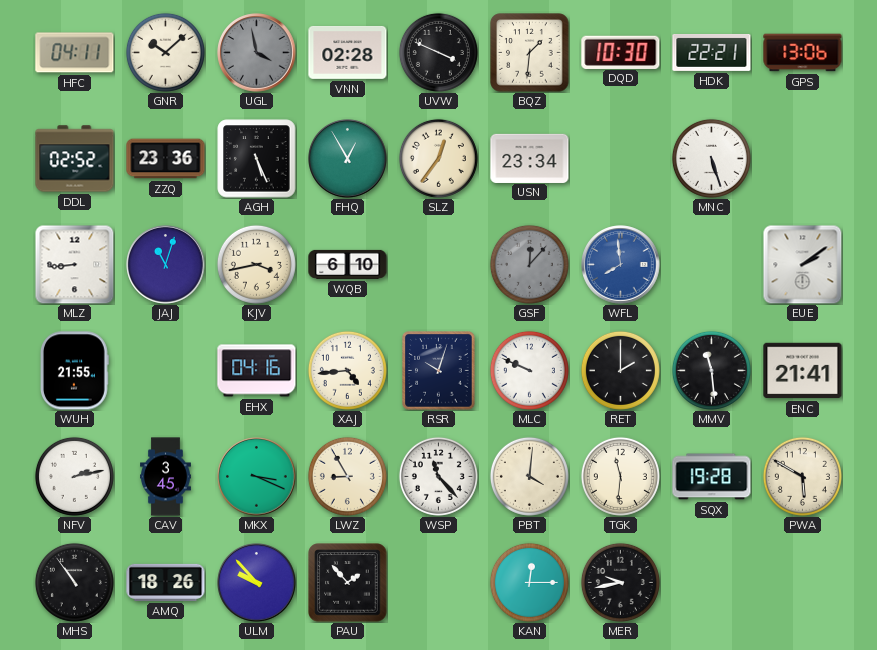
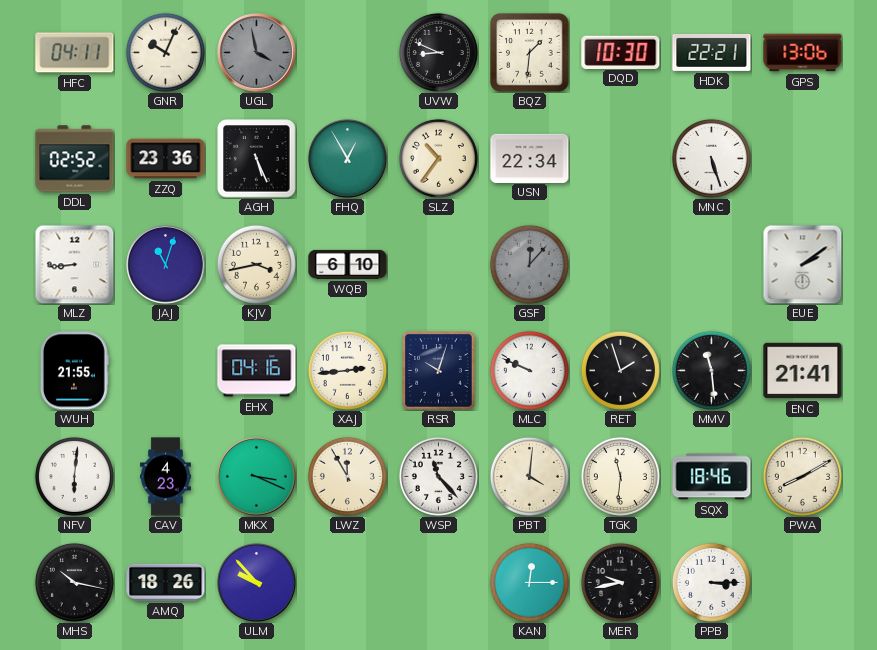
GNR: 10:08 -> 10:04
VNN: 02:28 -> none
UVW: 3:49 -> 8:49
SLZ: 12:36 -> 10:36
USN: 23:34 -> 22:34
WFL: 7:59 -> none
XAJ: 4:44 -> 2:44
RET: 2:00 -> 1:57
NFV: 2:13 -> 6:01
CAV: 3:45 -> 4:23
LWZ: 8:55 -> 11:55
SQX: 19:28 -> 18:46
PWA: 5:50 -> 8:10
MHS: 10:54 -> 10:17
PAU: 1:53 -> none
PPB: none -> 3:15
